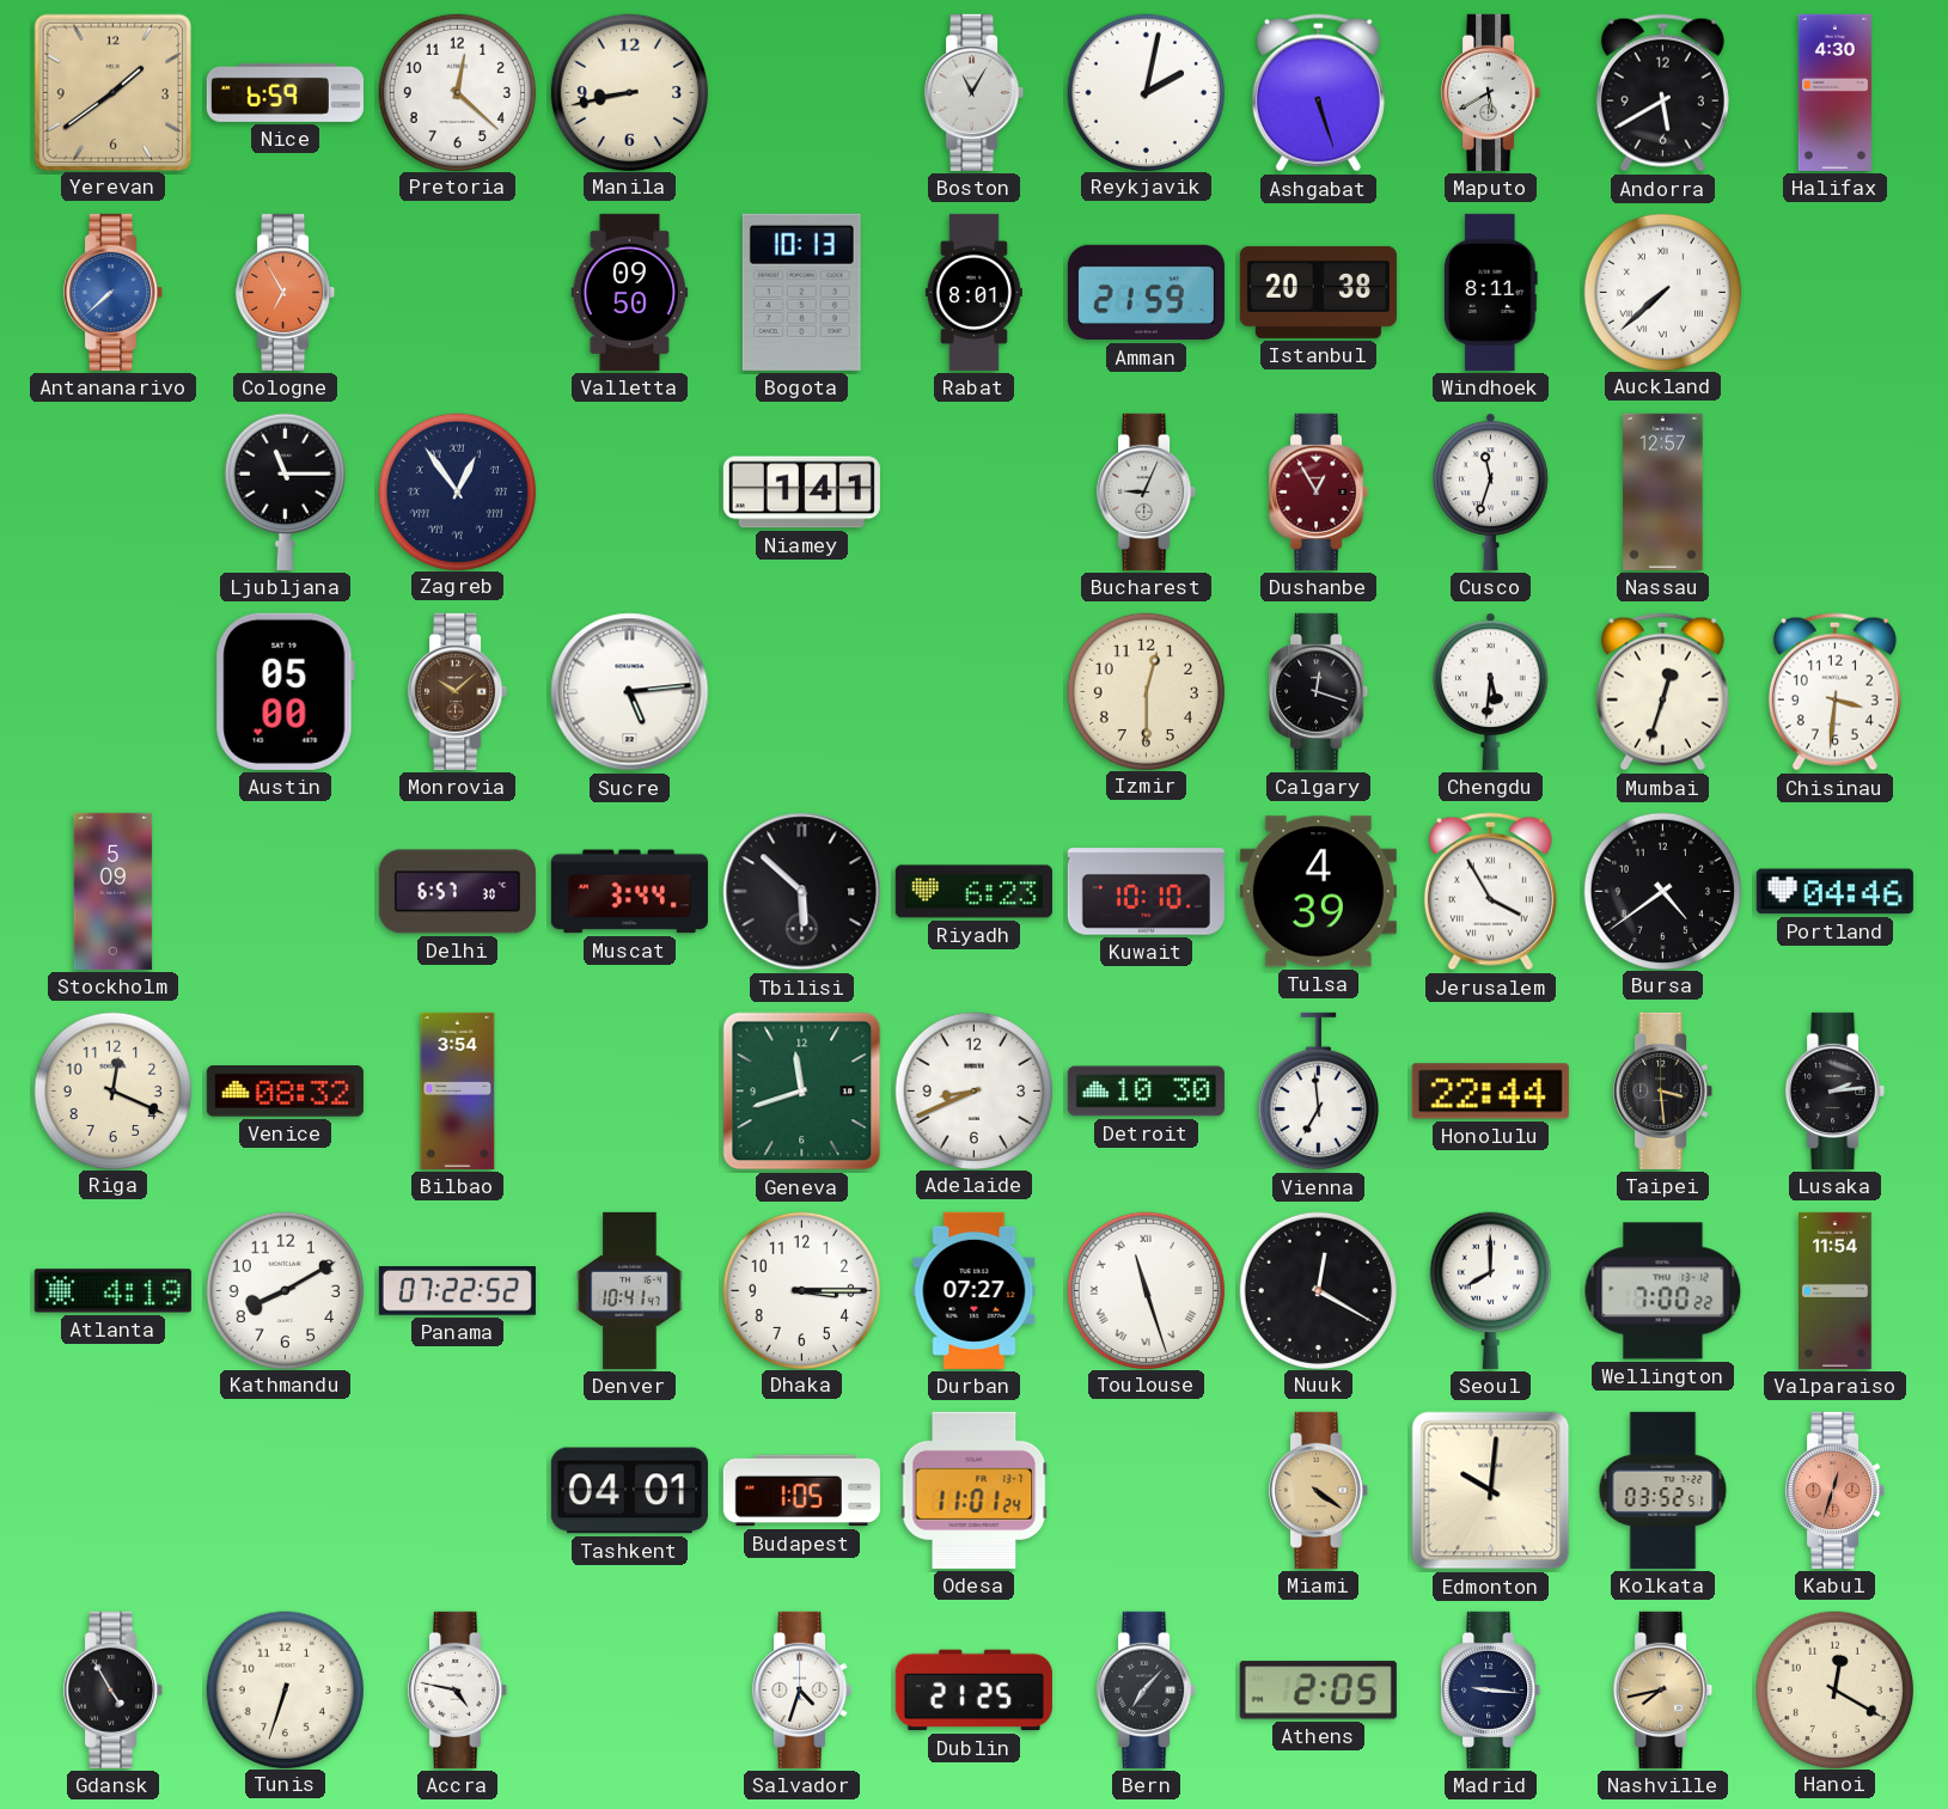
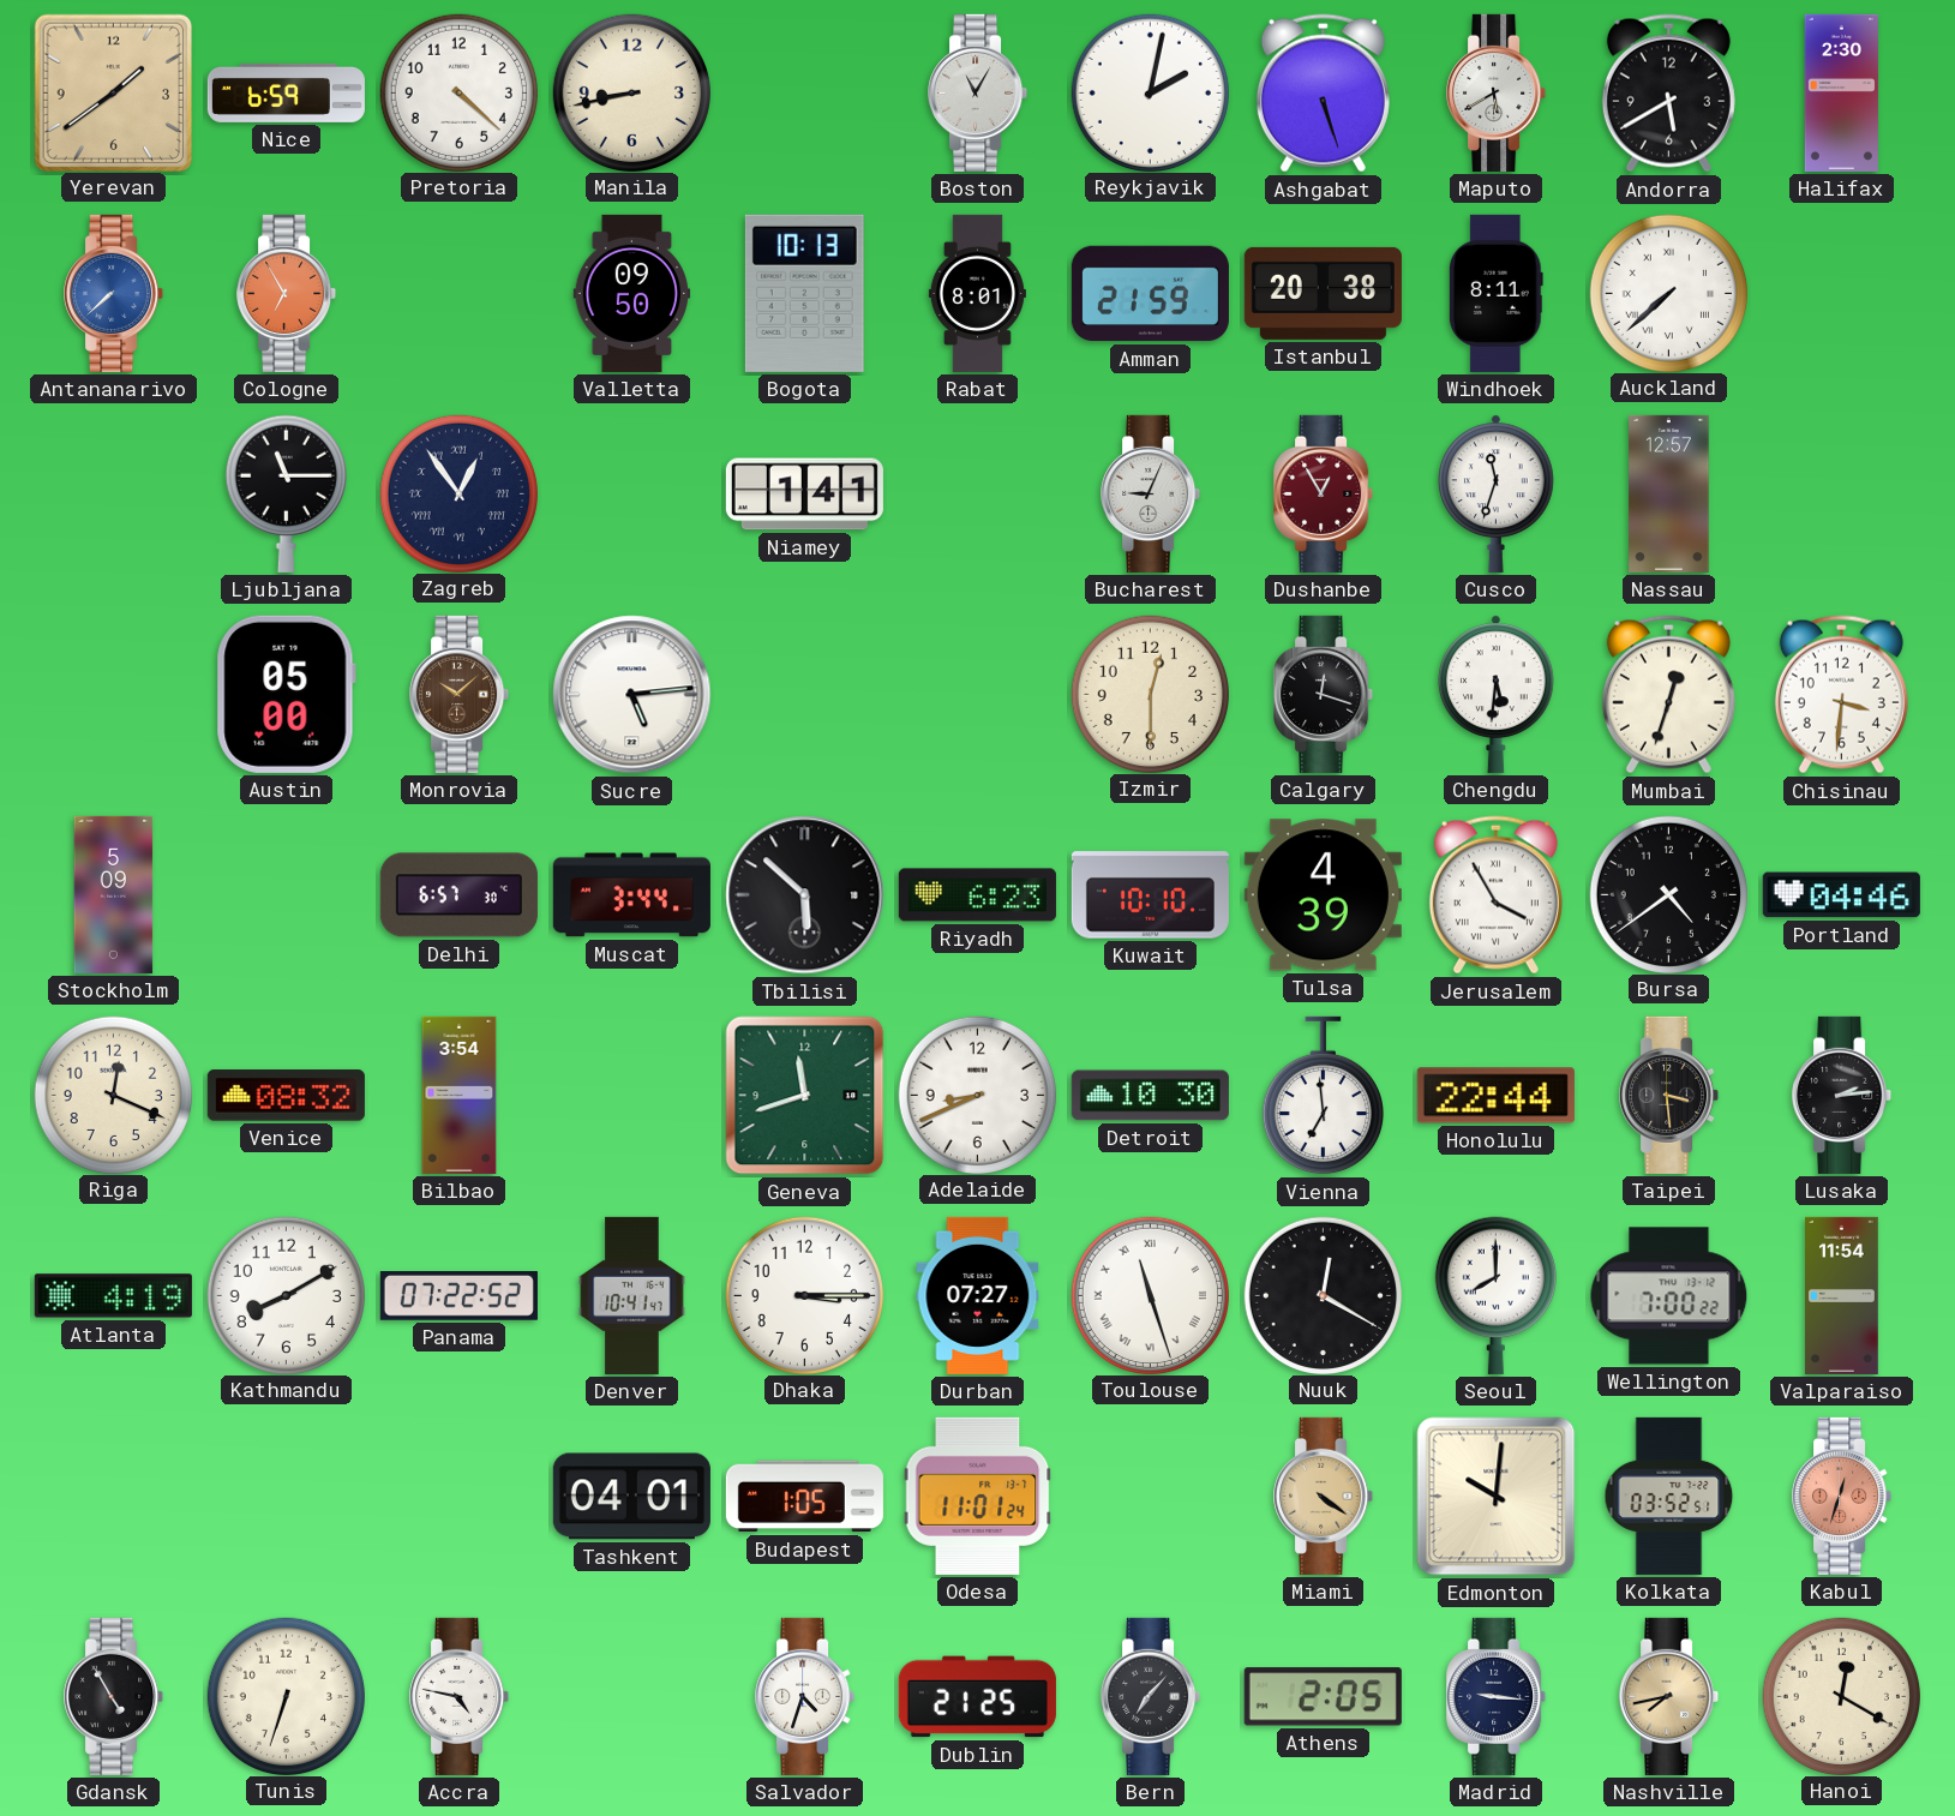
Pretoria: 12:22 -> 4:22
Halifax: 4:30 -> 2:30
